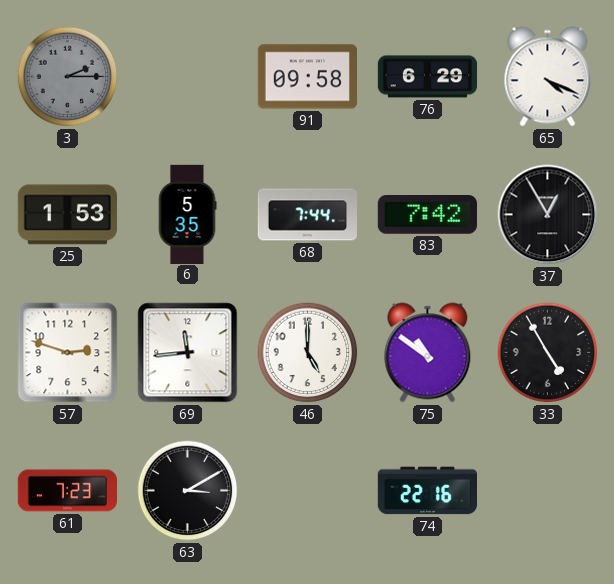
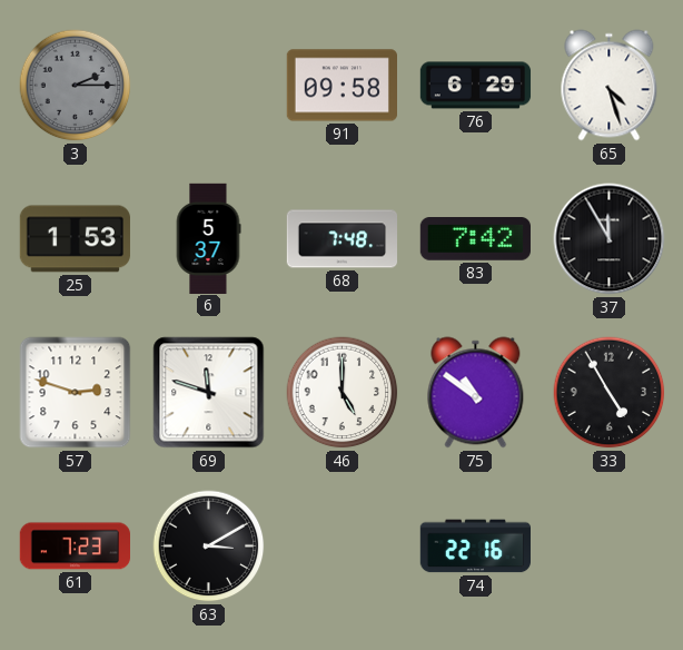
65: 4:19 -> 4:27
6: 5:35 -> 5:37
68: 7:44 -> 7:48
37: 12:55 -> 11:55
69: 11:44 -> 11:48
